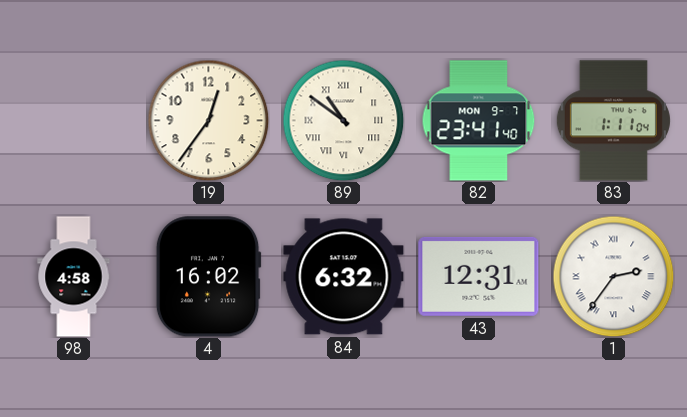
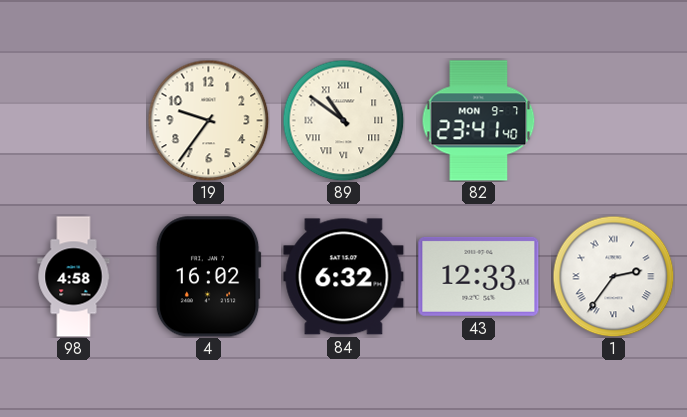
19: 12:36 -> 9:36
83: 1:11 -> none
43: 12:31 -> 12:33
